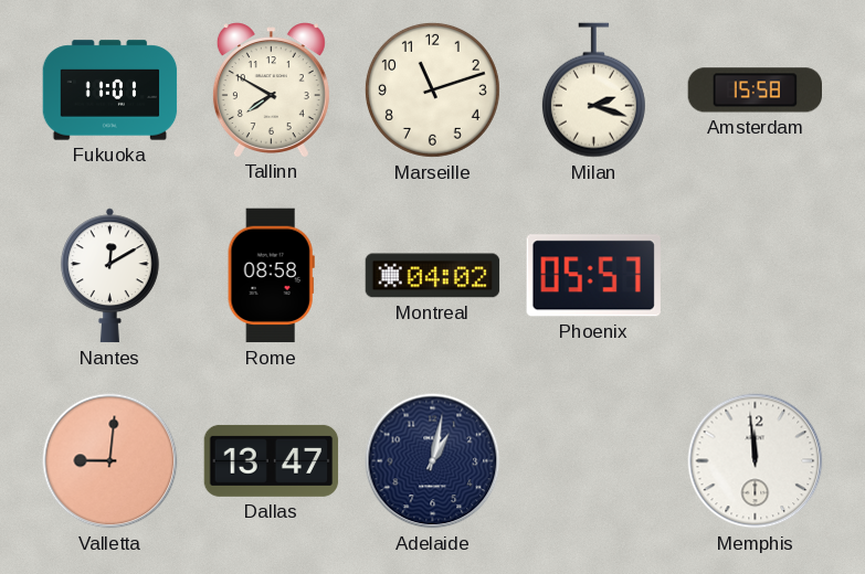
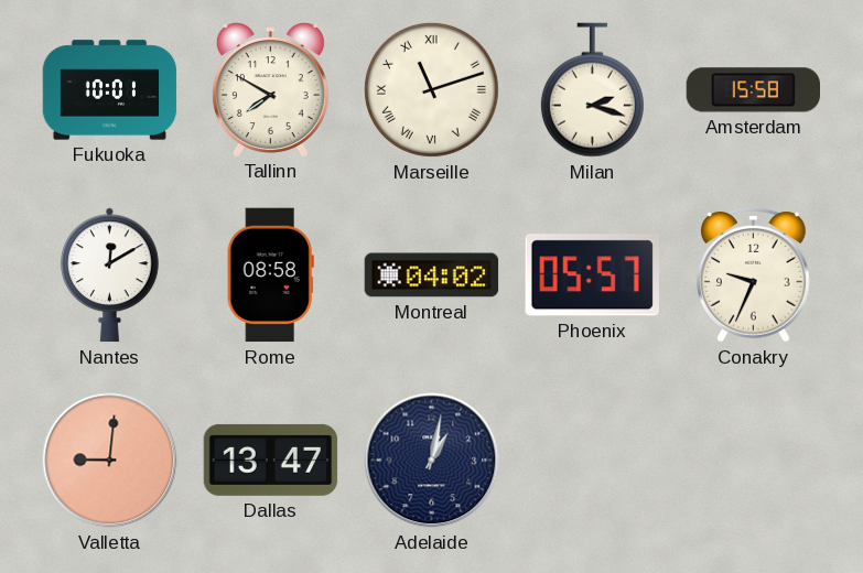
Fukuoka: 11:01 -> 10:01
Marseille numerals: Arabic -> Roman
Conakry: none -> 9:34
Memphis: 11:59 -> none
